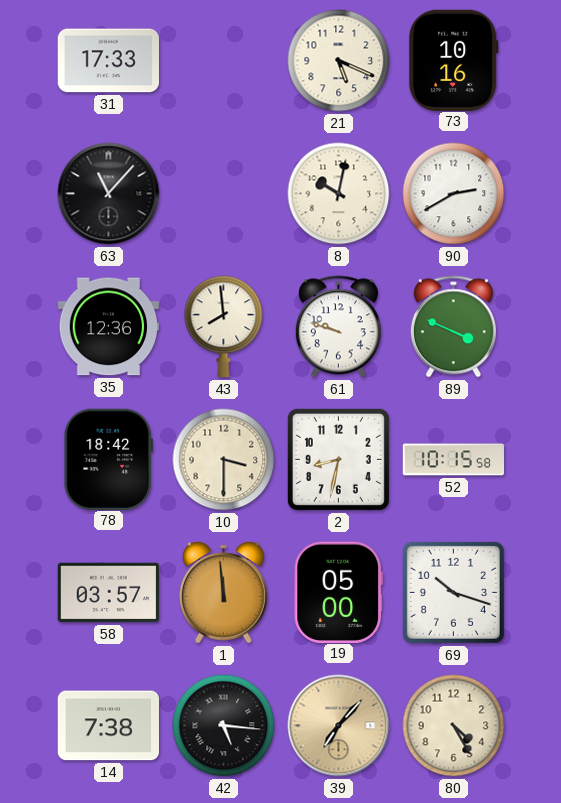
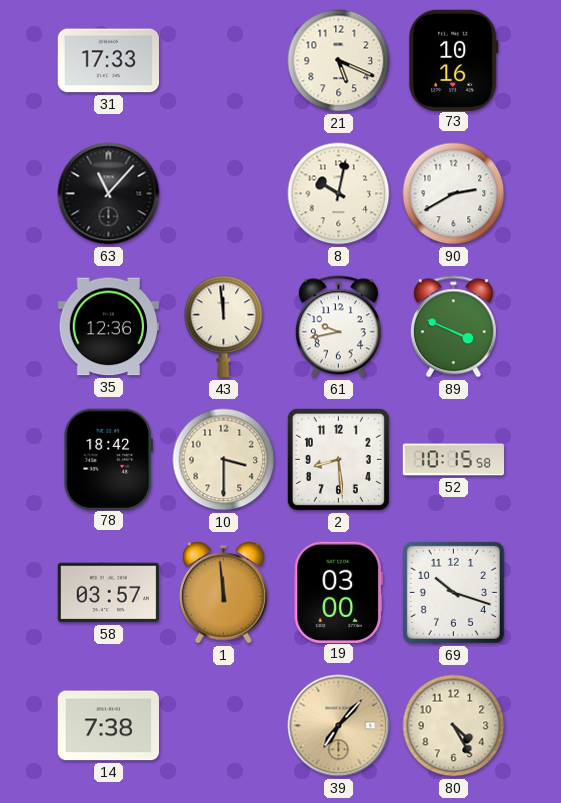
43: 7:59 -> 11:59
61: 9:48 -> 9:43
2: 8:32 -> 8:29
19: 05:00 -> 03:00
42: 5:16 -> none
